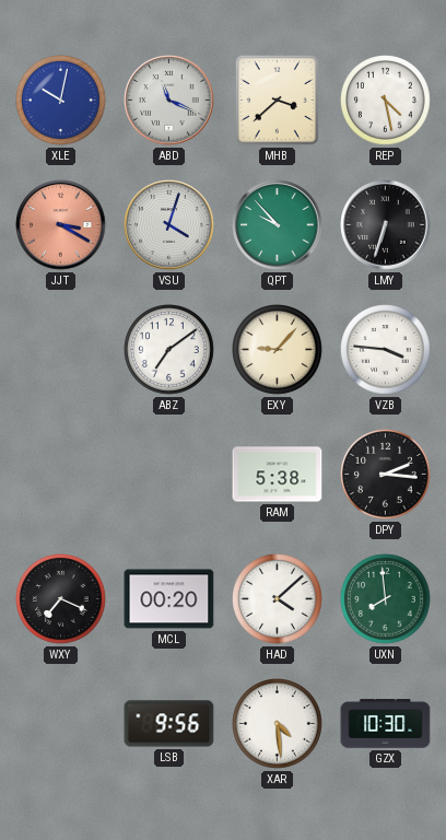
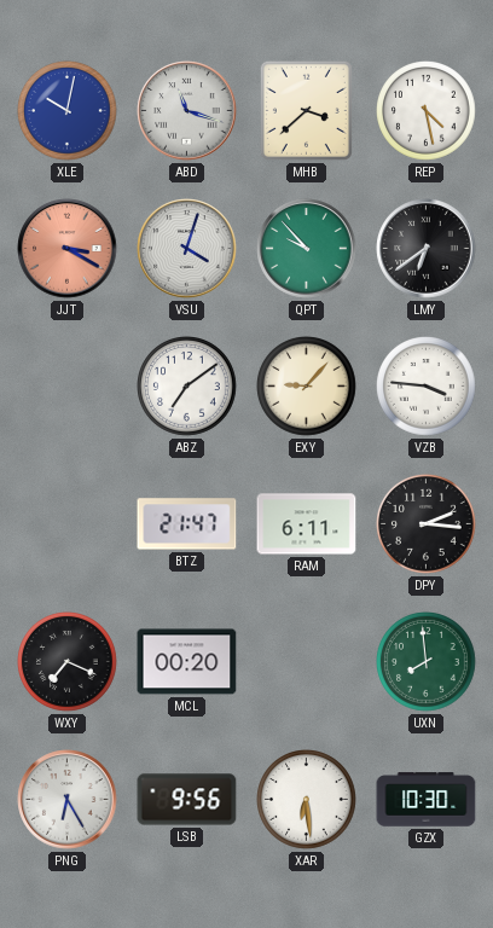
ABD: 11:19 -> 11:18
LMY: 6:33 -> 6:39
BTZ: none -> 21:47
RAM: 5:38 -> 6:11
HAD: 4:08 -> none
PNG: none -> 6:25
XAR: 4:29 -> 6:29
